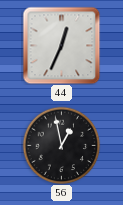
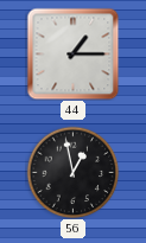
44: 12:34 -> 1:15
